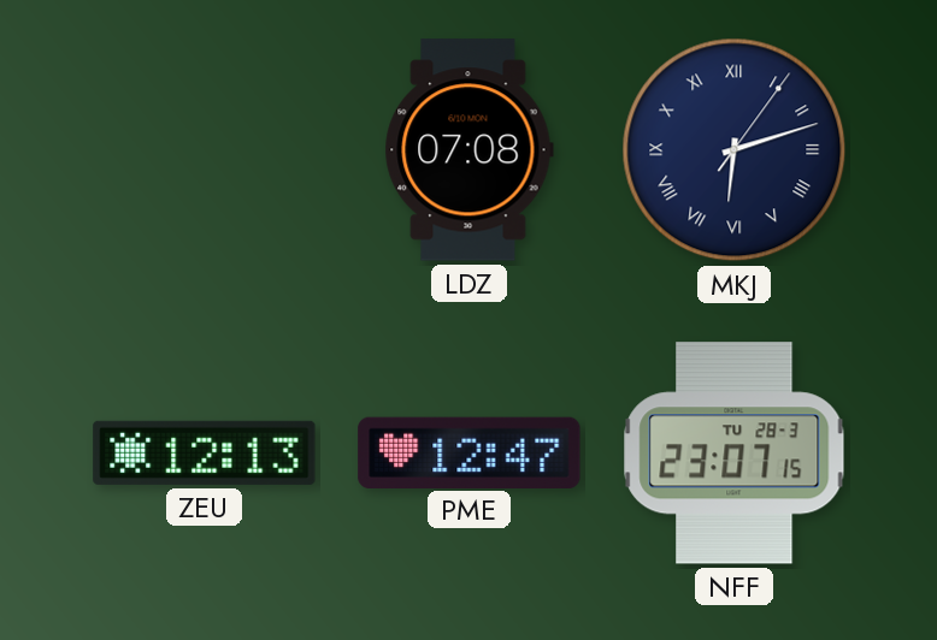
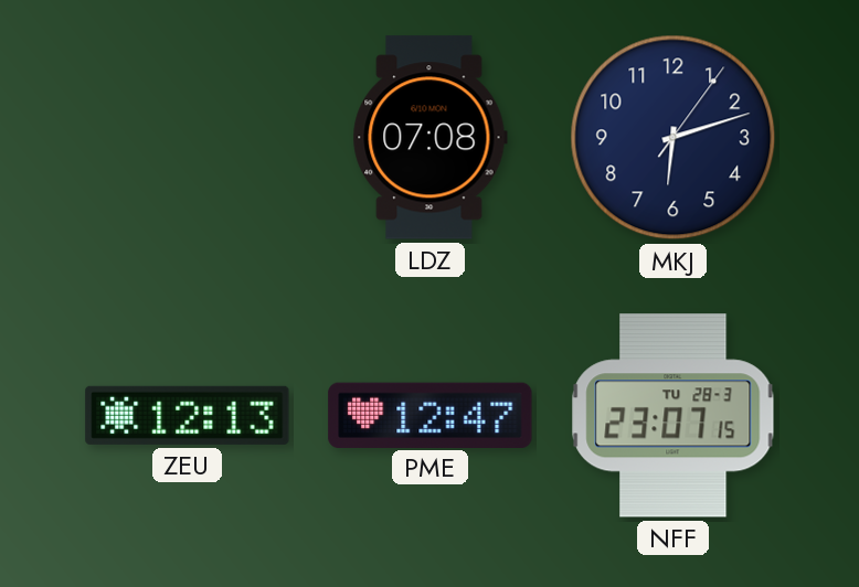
MKJ numerals: Roman -> Arabic
